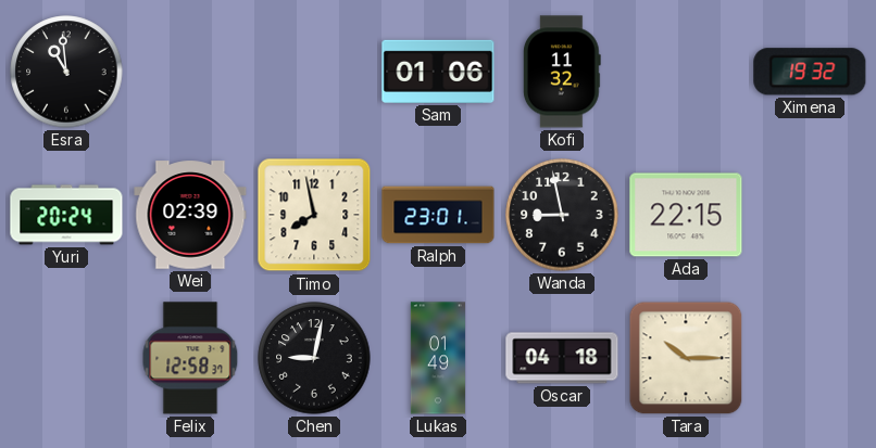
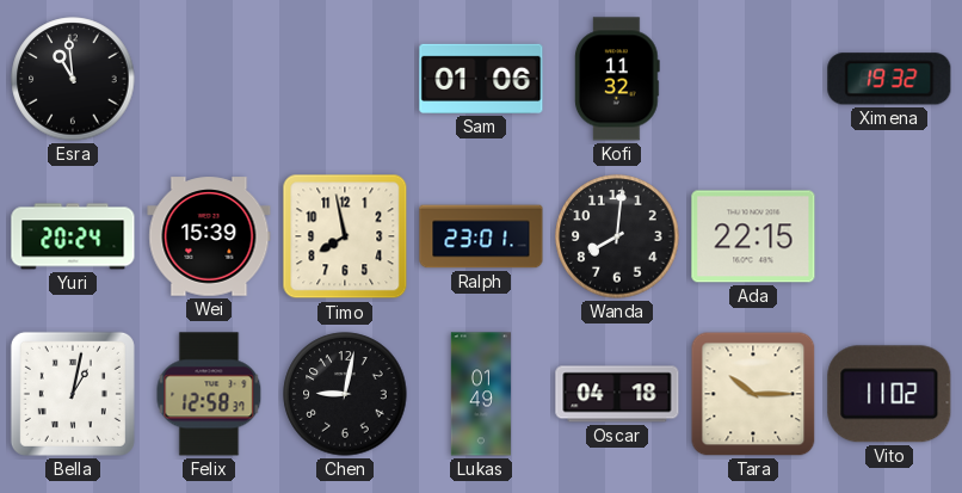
Wei: 02:39 -> 15:39
Wanda: 8:58 -> 8:01
Bella: none -> 1:02
Vito: none -> 11:02
